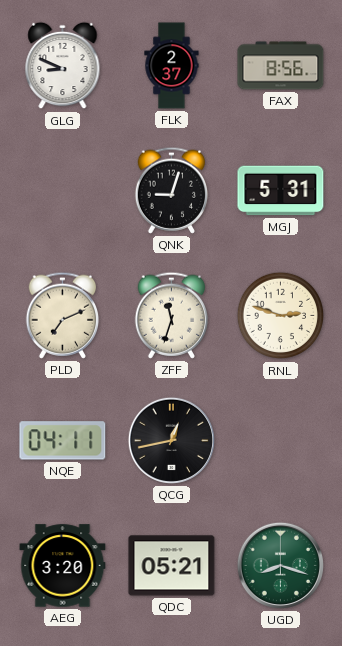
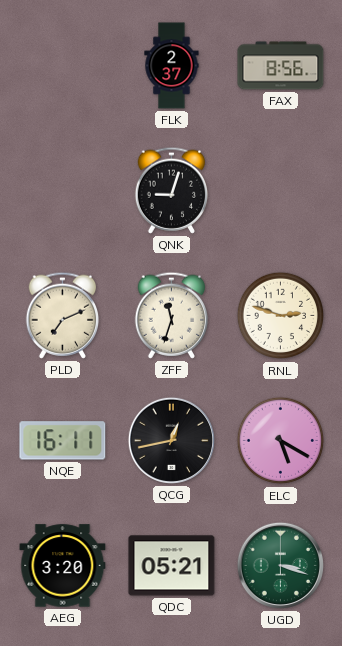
GLG: 8:49 -> none
MGJ: 5:31 -> none
NQE: 04:11 -> 16:11
ELC: none -> 5:20
UGD: 8:18 -> 3:18
